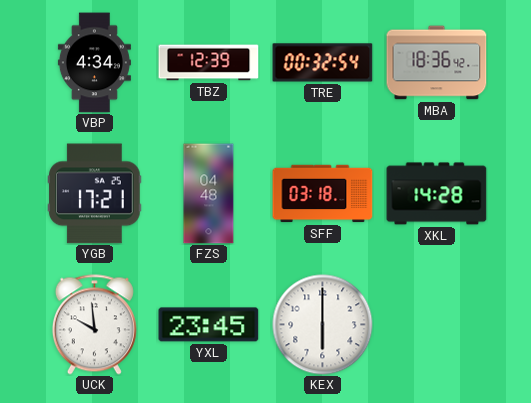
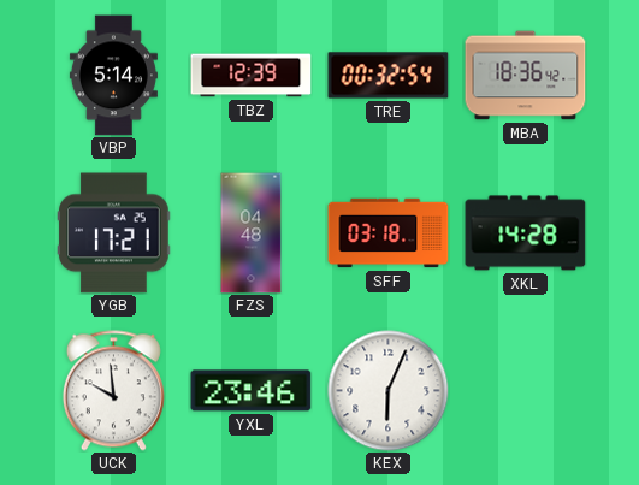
VBP: 4:34 -> 5:14
YXL: 23:45 -> 23:46
KEX: 6:00 -> 6:04
